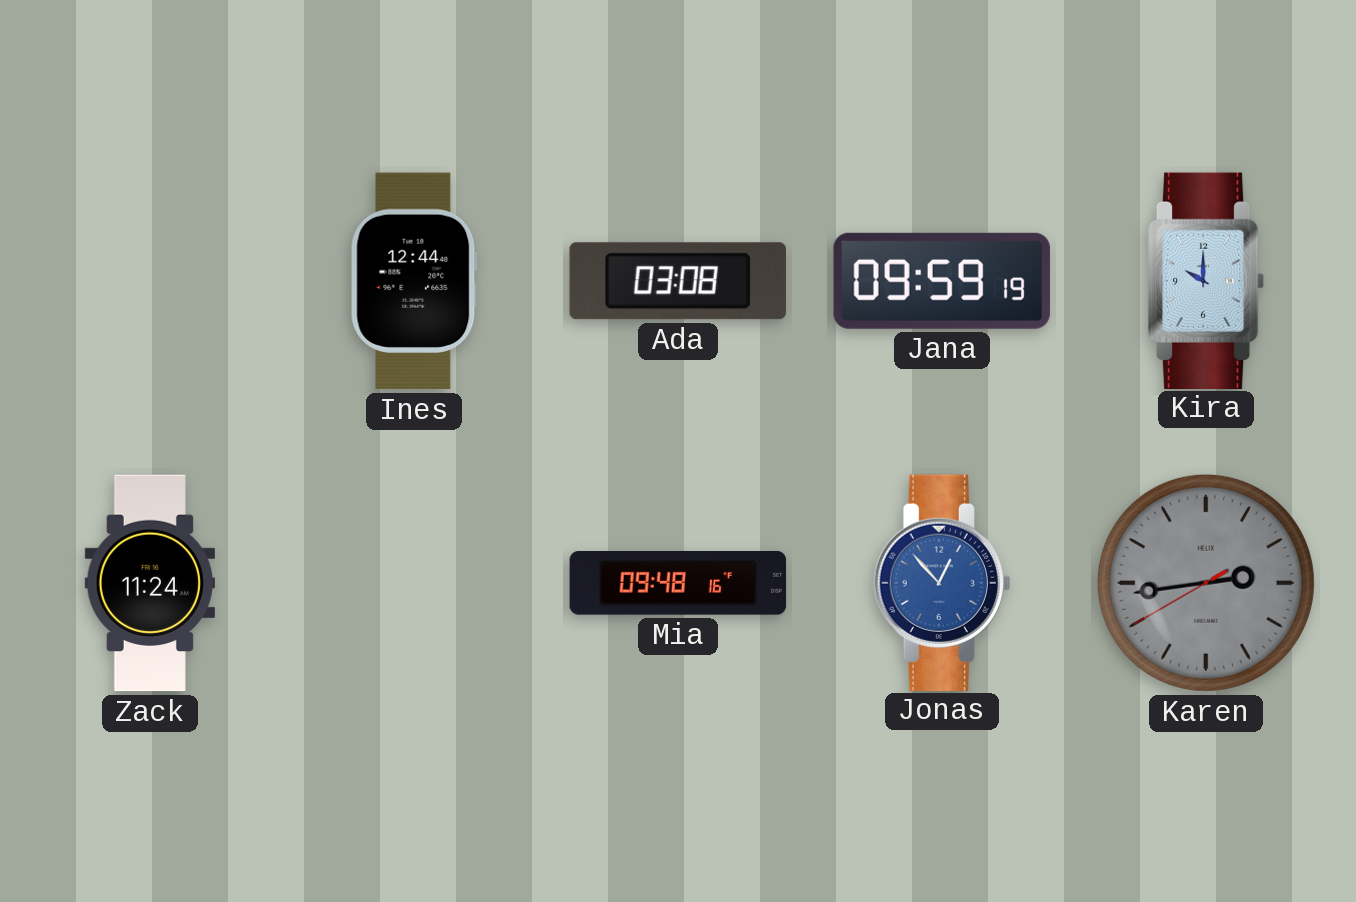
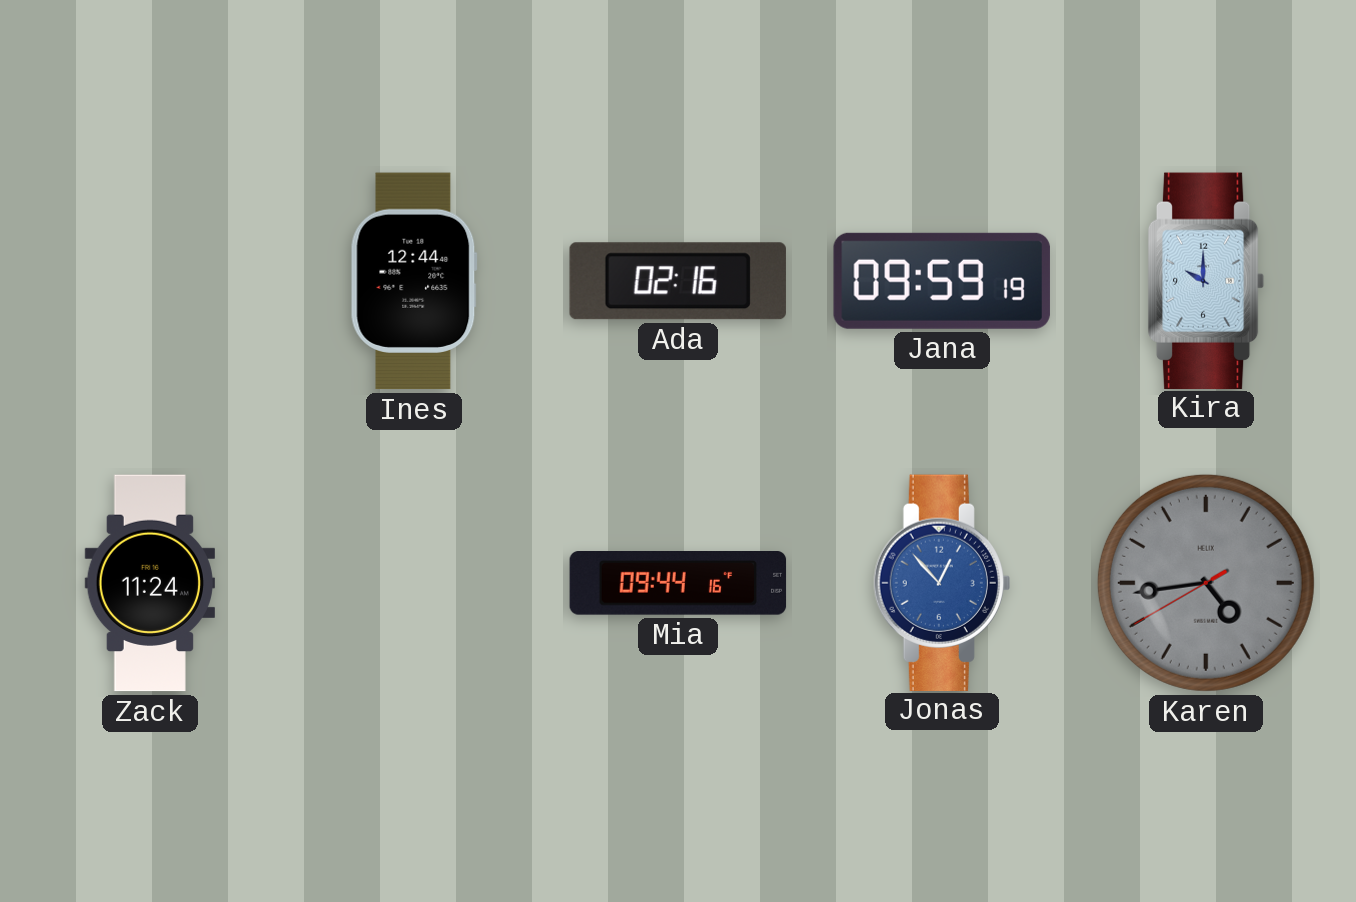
Ada: 03:08 -> 02:16
Mia: 09:48 -> 09:44
Karen: 2:43 -> 4:43
